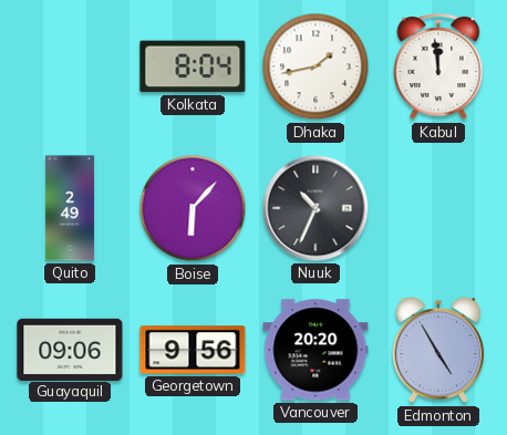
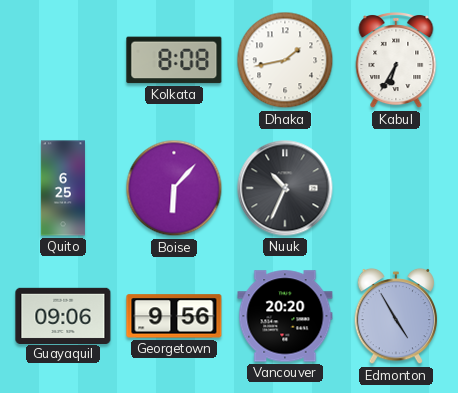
Kolkata: 8:04 -> 8:08
Kabul: 11:59 -> 6:35
Quito: 2:49 -> 6:25
